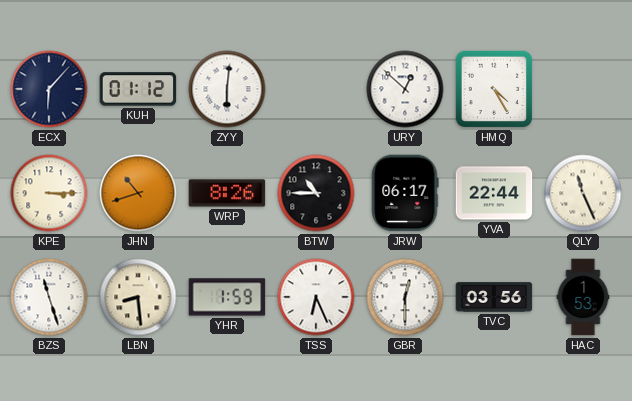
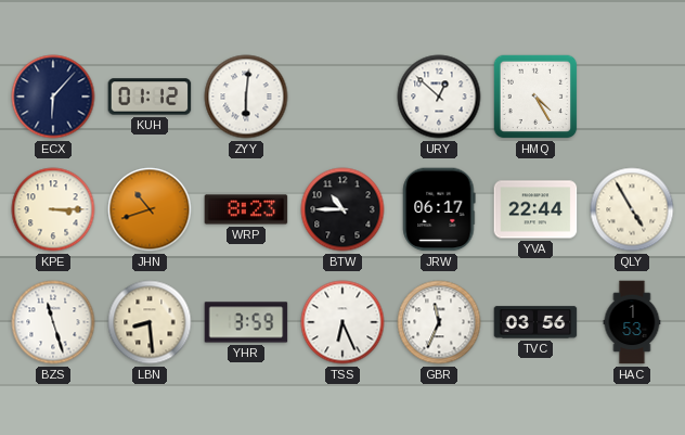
WRP: 8:26 -> 8:23
QLY: 11:26 -> 4:55
YHR: 1:59 -> 3:59
GBR: 12:30 -> 11:34
